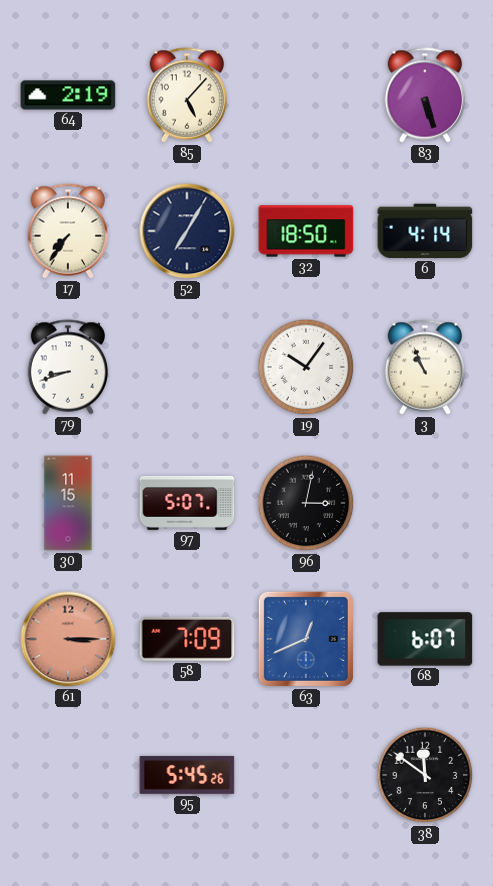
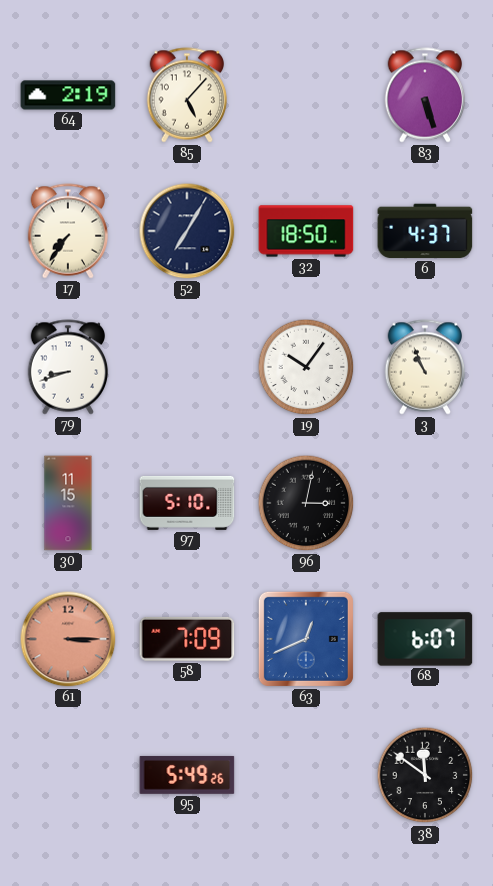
6: 4:14 -> 4:37
97: 5:07 -> 5:10
95: 5:45 -> 5:49
